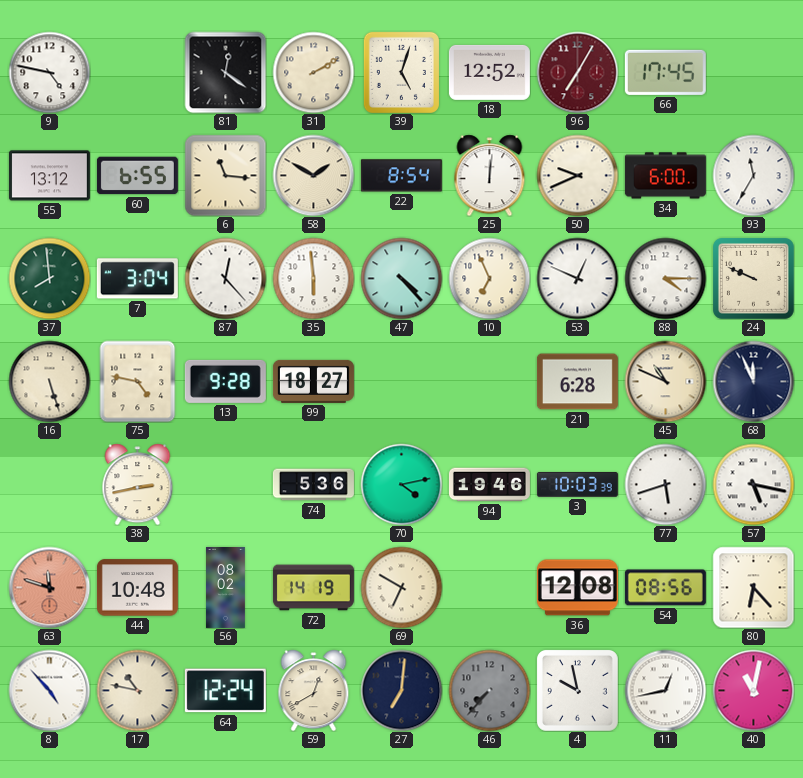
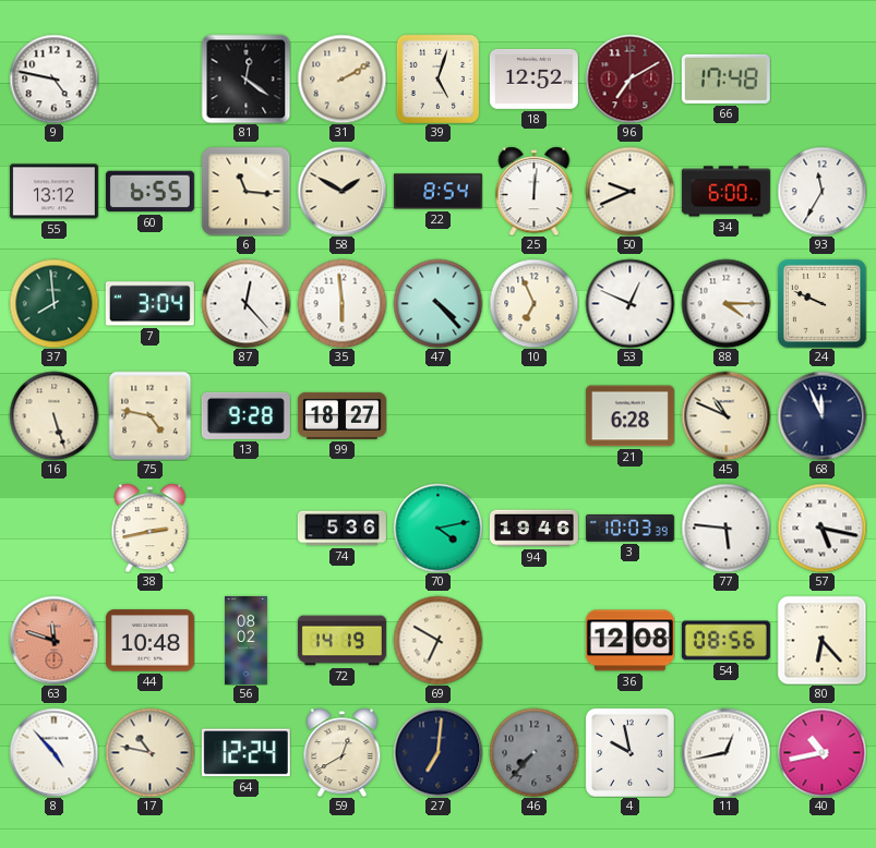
96: 7:05 -> 7:10
66: 17:45 -> 17:48
77: 5:42 -> 5:46
40: 11:02 -> 10:43
